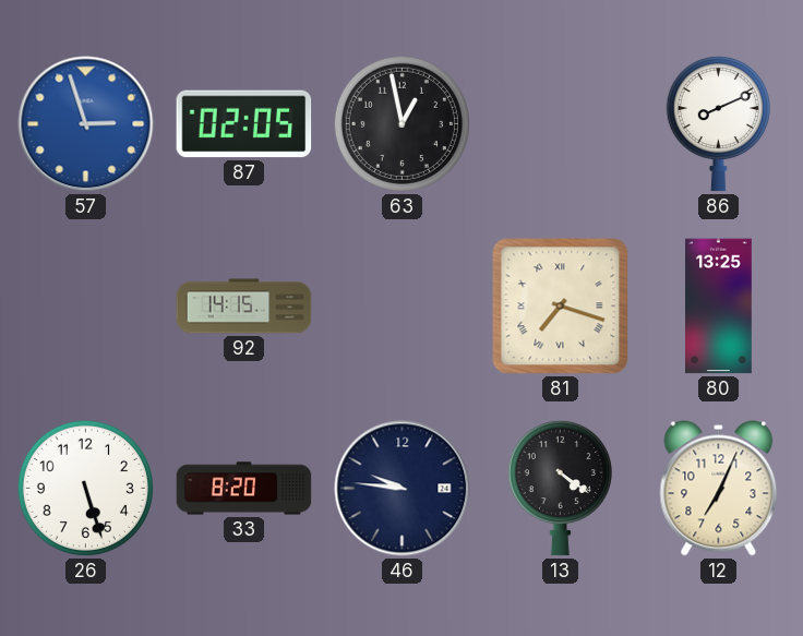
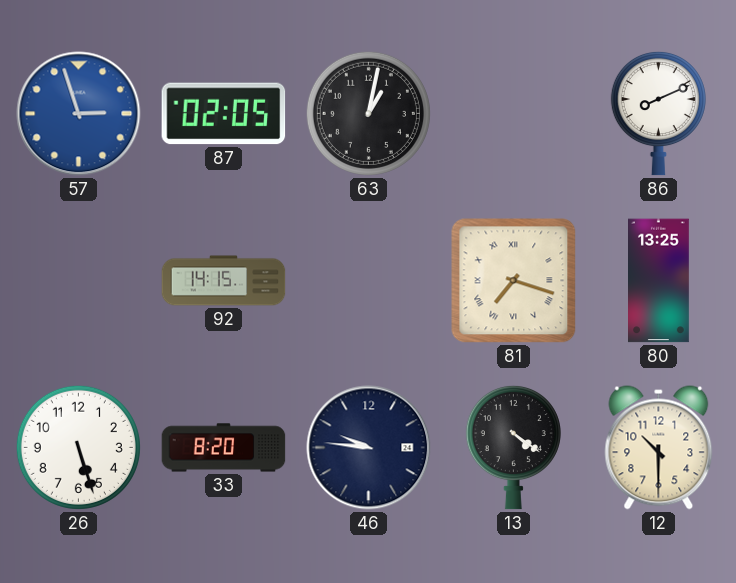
63: 12:58 -> 1:02
12: 7:04 -> 10:30
